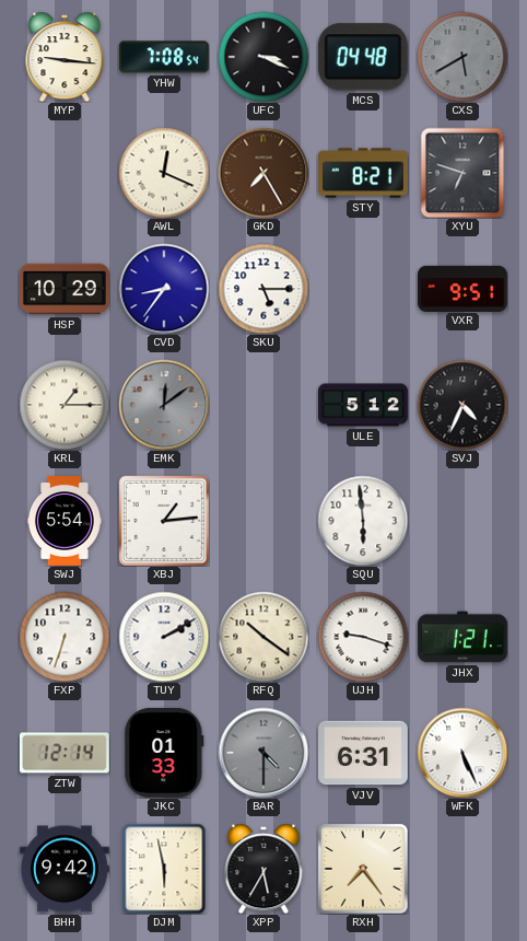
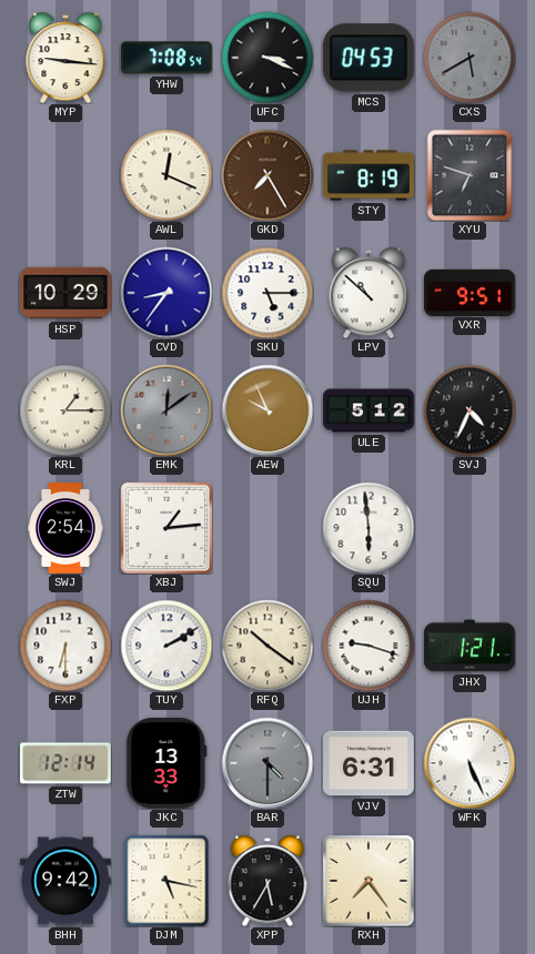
MCS: 04:48 -> 04:53
STY: 8:21 -> 8:19
LPV: none -> 10:52
AEW: none -> 9:56
SWJ: 5:54 -> 2:54
FXP: 6:33 -> 6:30
JKC: 01:33 -> 13:33
DJM: 5:58 -> 5:17
